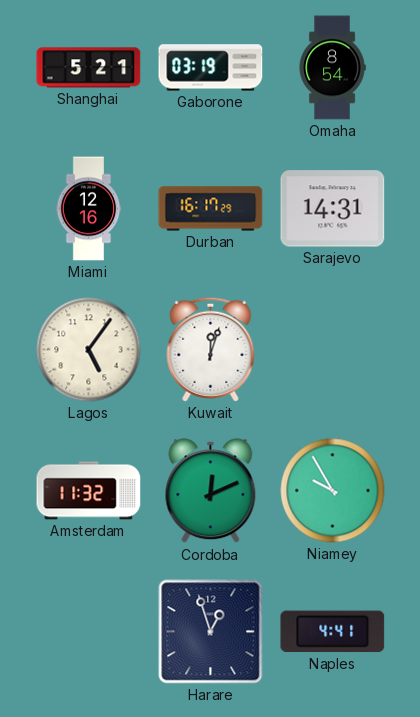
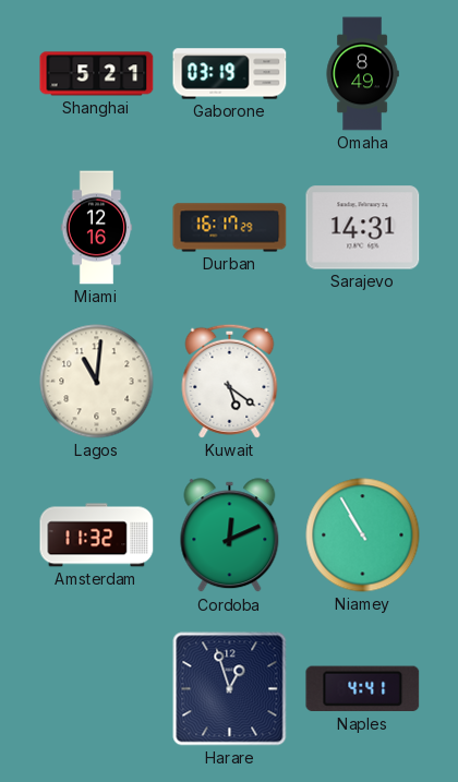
Omaha: 8:54 -> 8:49
Lagos: 5:06 -> 11:01
Kuwait: 12:03 -> 5:21
Niamey: 9:55 -> 10:55
